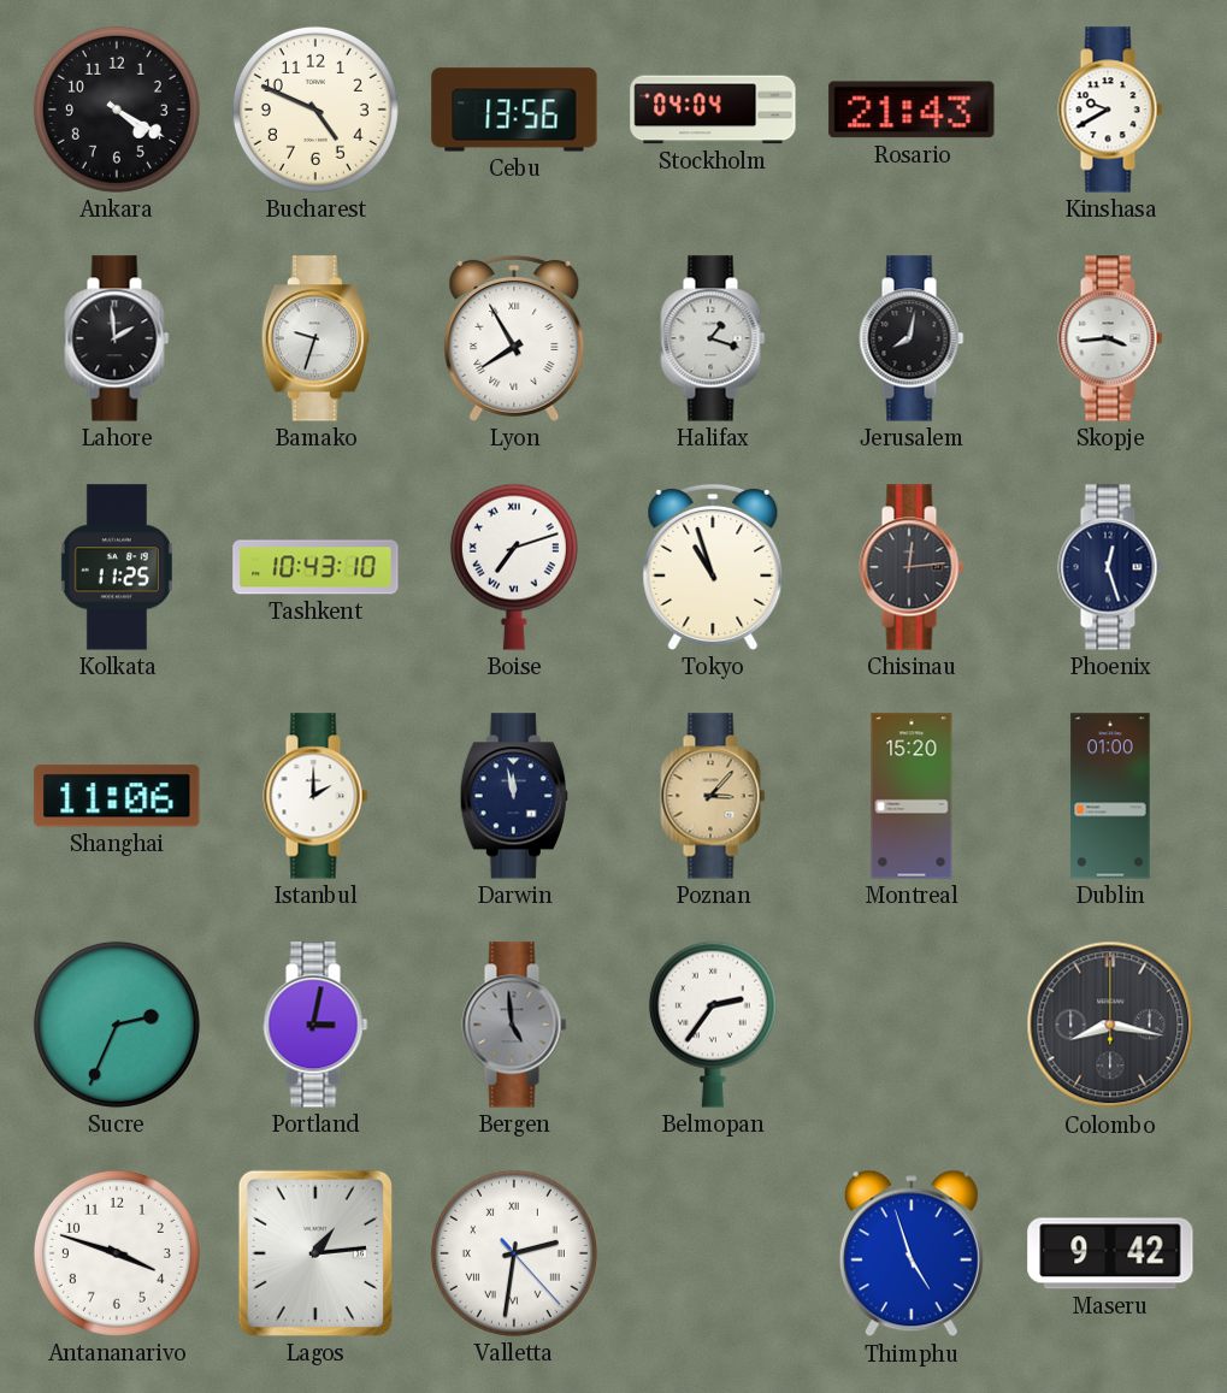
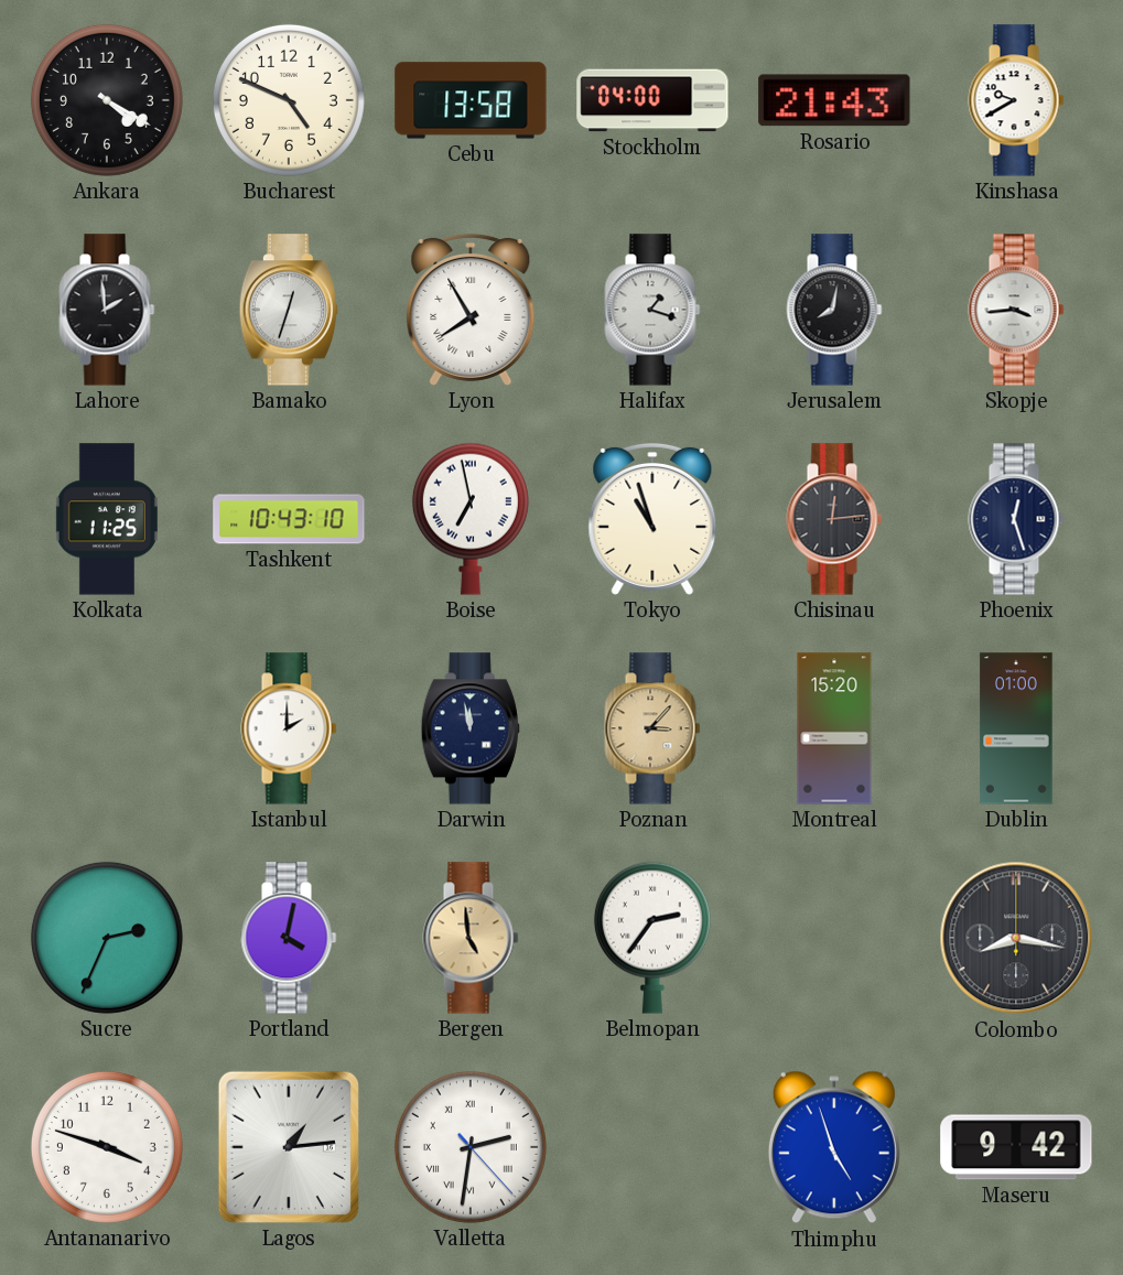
Cebu: 13:56 -> 13:58
Stockholm: 04:04 -> 04:00
Bamako: 9:33 -> 12:33
Boise: 7:12 -> 6:58
Shanghai: 11:06 -> none
Portland: 3:02 -> 4:02
Bergen dial: grey -> champagne
